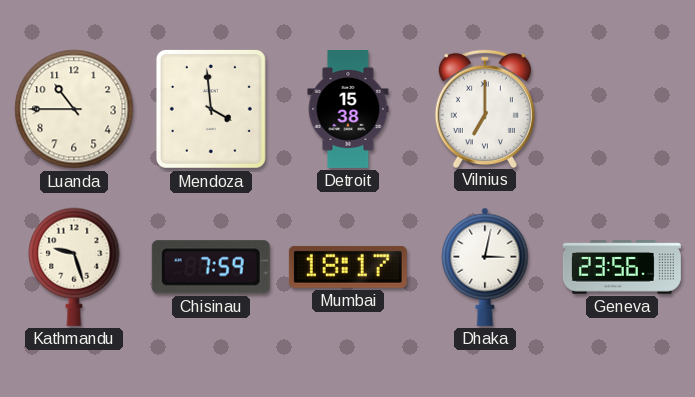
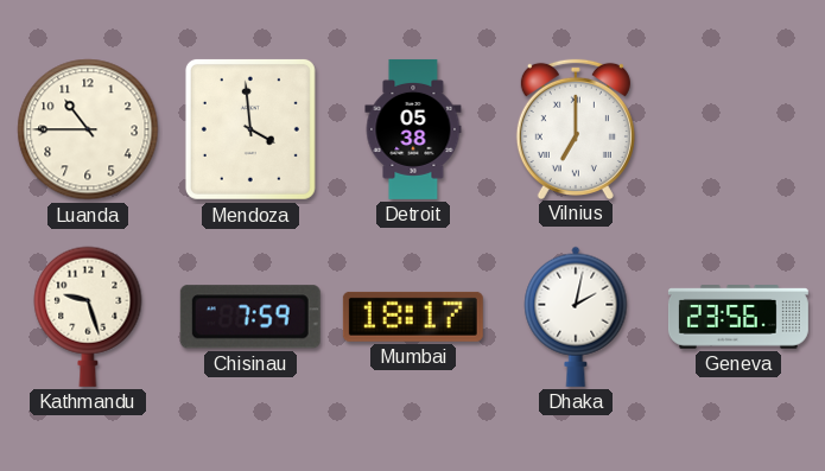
Detroit: 15:38 -> 05:38
Dhaka: 3:02 -> 2:02
